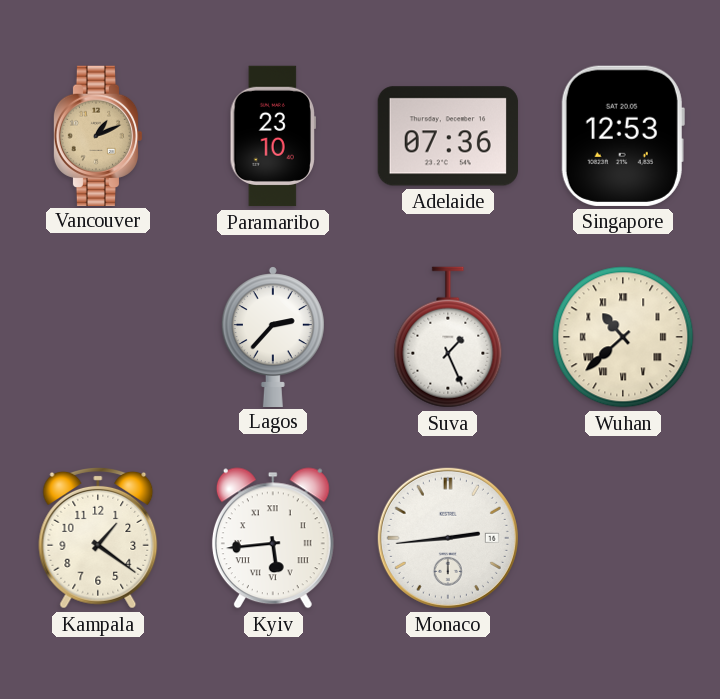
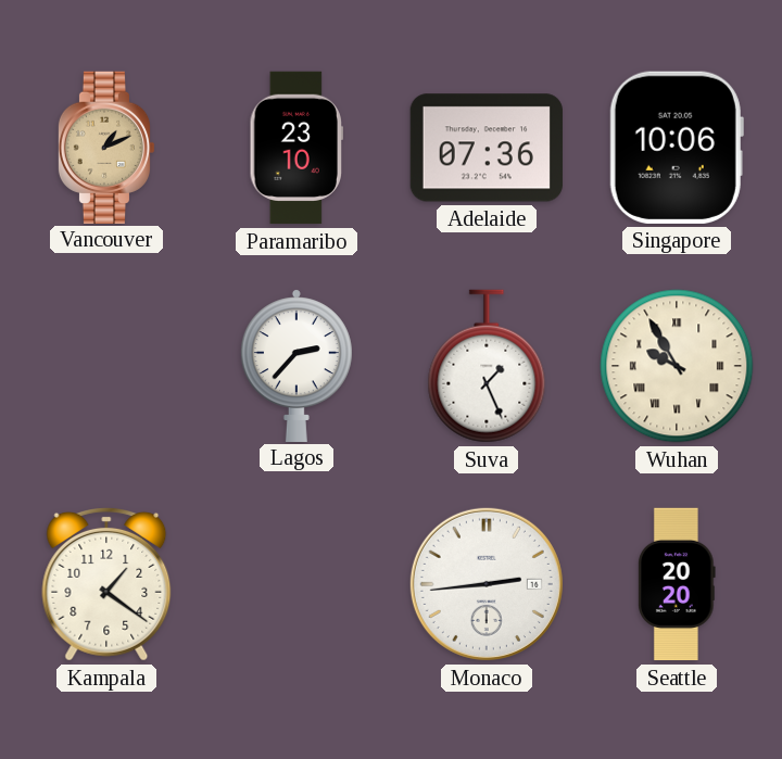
Singapore: 12:53 -> 10:06
Wuhan: 10:38 -> 9:55
Kyiv: 5:44 -> none
Seattle: none -> 20:20
